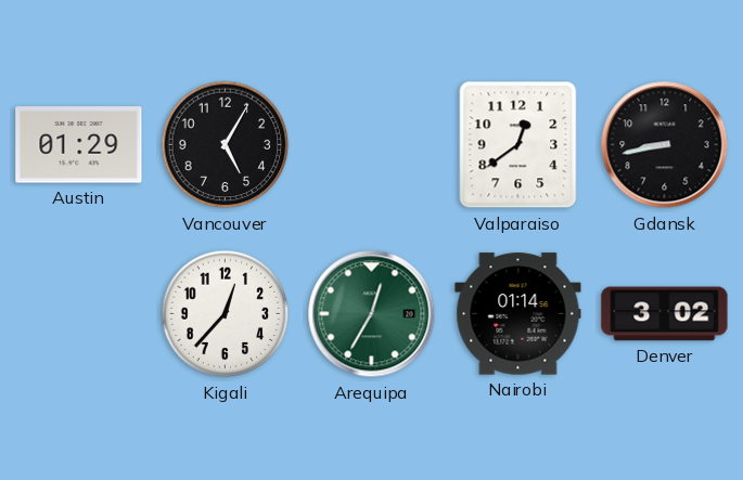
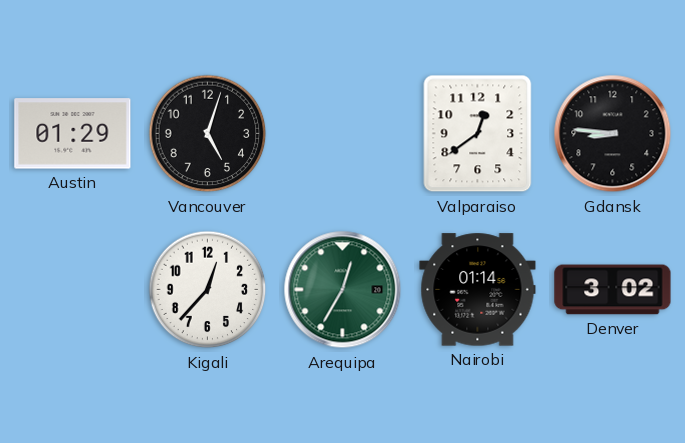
Vancouver: 5:05 -> 5:03
Gdansk: 8:43 -> 8:46
